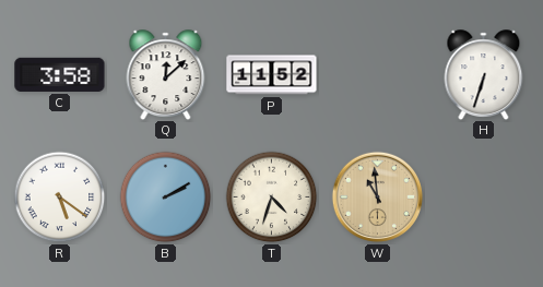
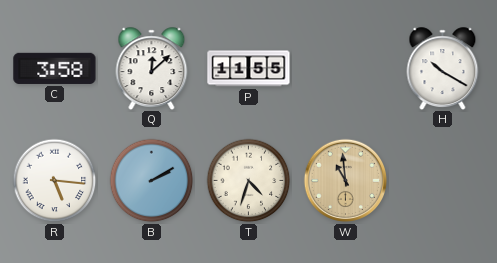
P: 11:52 -> 11:55
H: 6:33 -> 10:20
R: 5:21 -> 5:16
